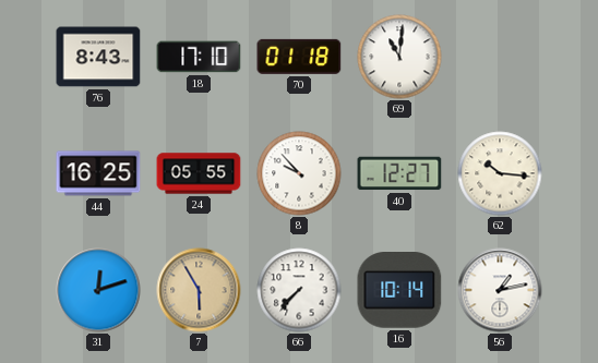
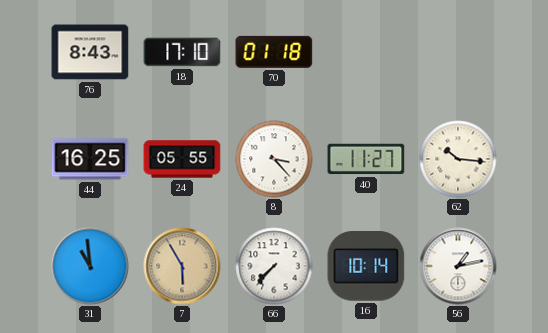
69: 11:01 -> none
8: 9:53 -> 3:23
40: 12:27 -> 11:27
31: 12:12 -> 10:59
